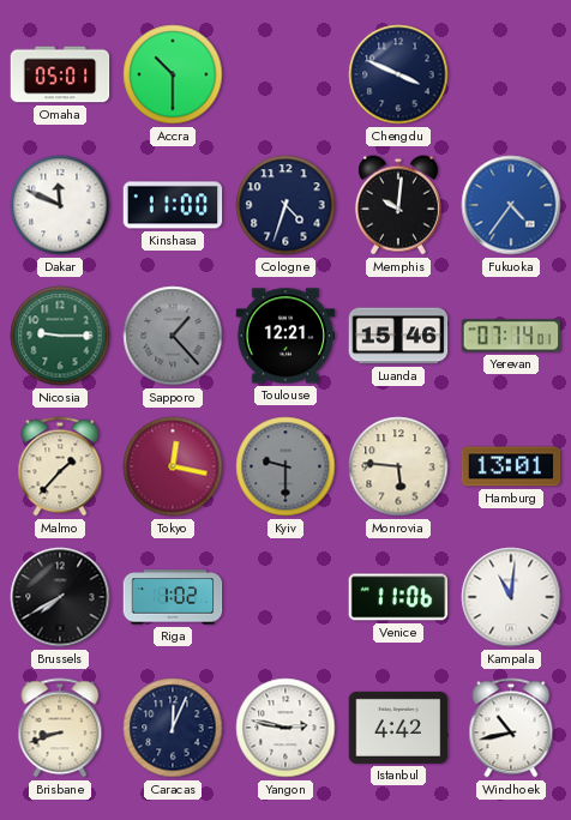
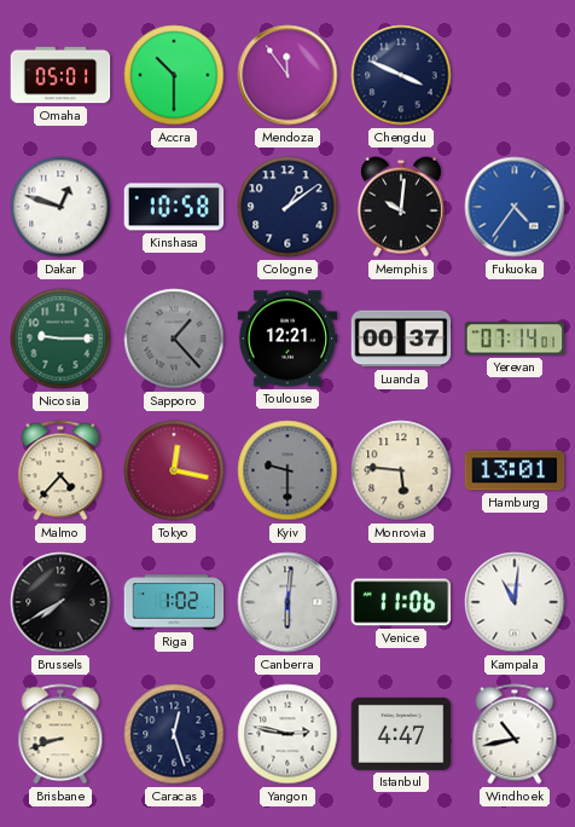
Mendoza: none -> 11:54
Dakar: 11:49 -> 12:48
Kinshasa: 11:00 -> 10:58
Cologne: 4:33 -> 1:09
Luanda: 15:46 -> 00:37
Malmo: 1:37 -> 4:37
Canberra: none -> 6:01
Caracas: 12:04 -> 12:27
Istanbul: 4:42 -> 4:47
